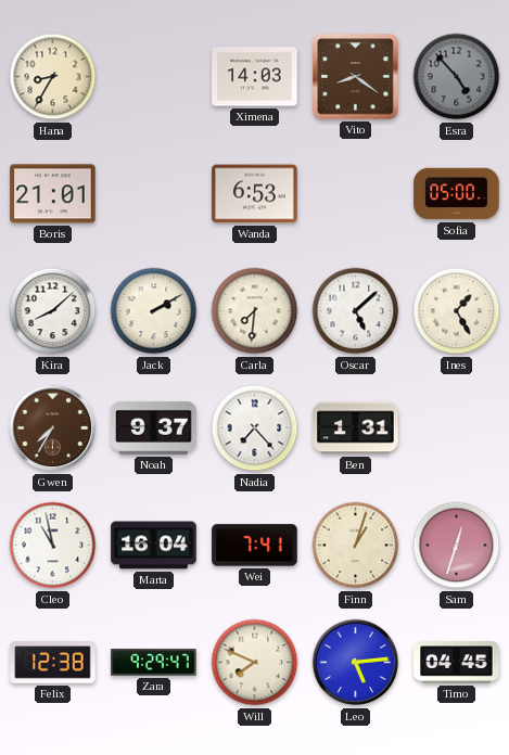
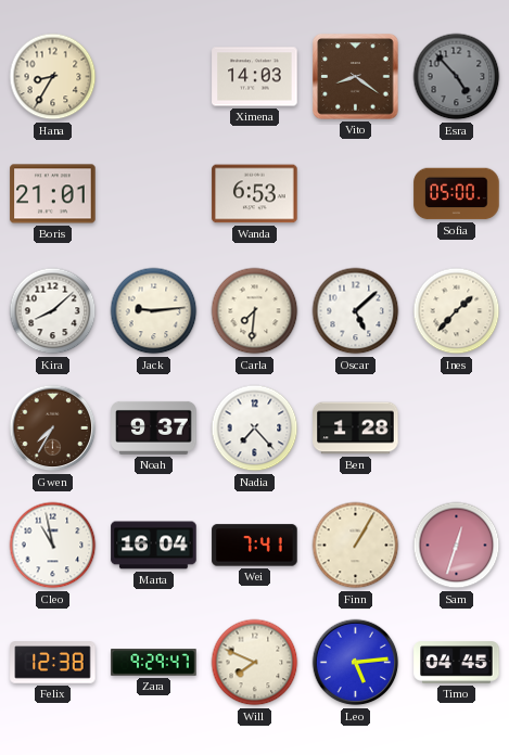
Jack: 2:10 -> 9:14
Ines: 1:25 -> 1:37
Ben: 1:31 -> 1:28
Finn: 1:03 -> 1:05
